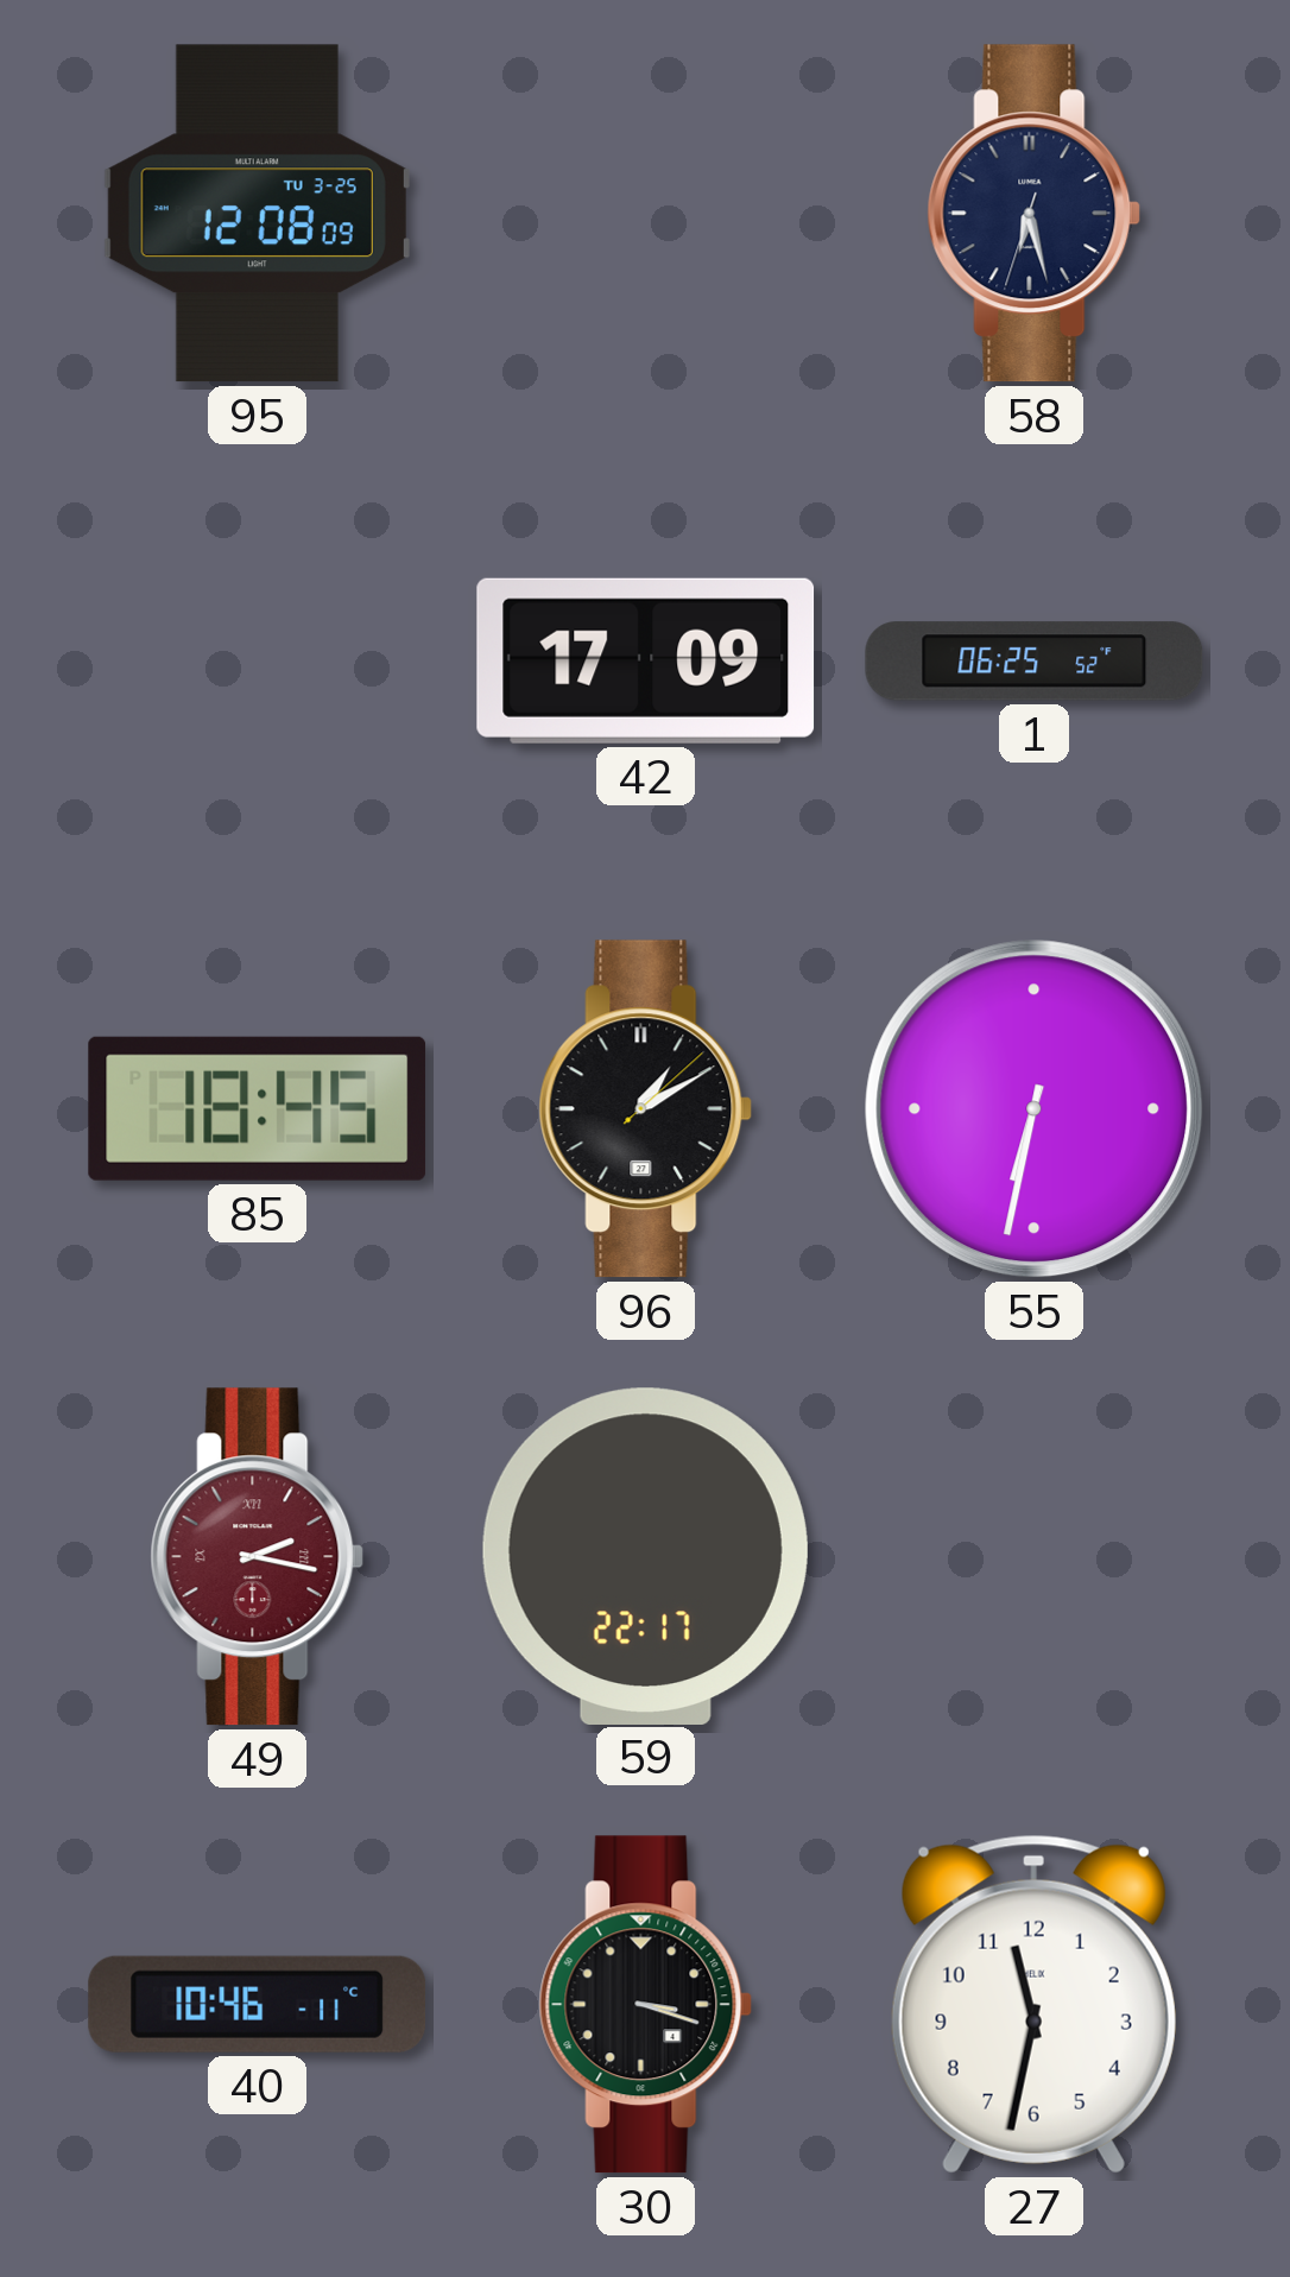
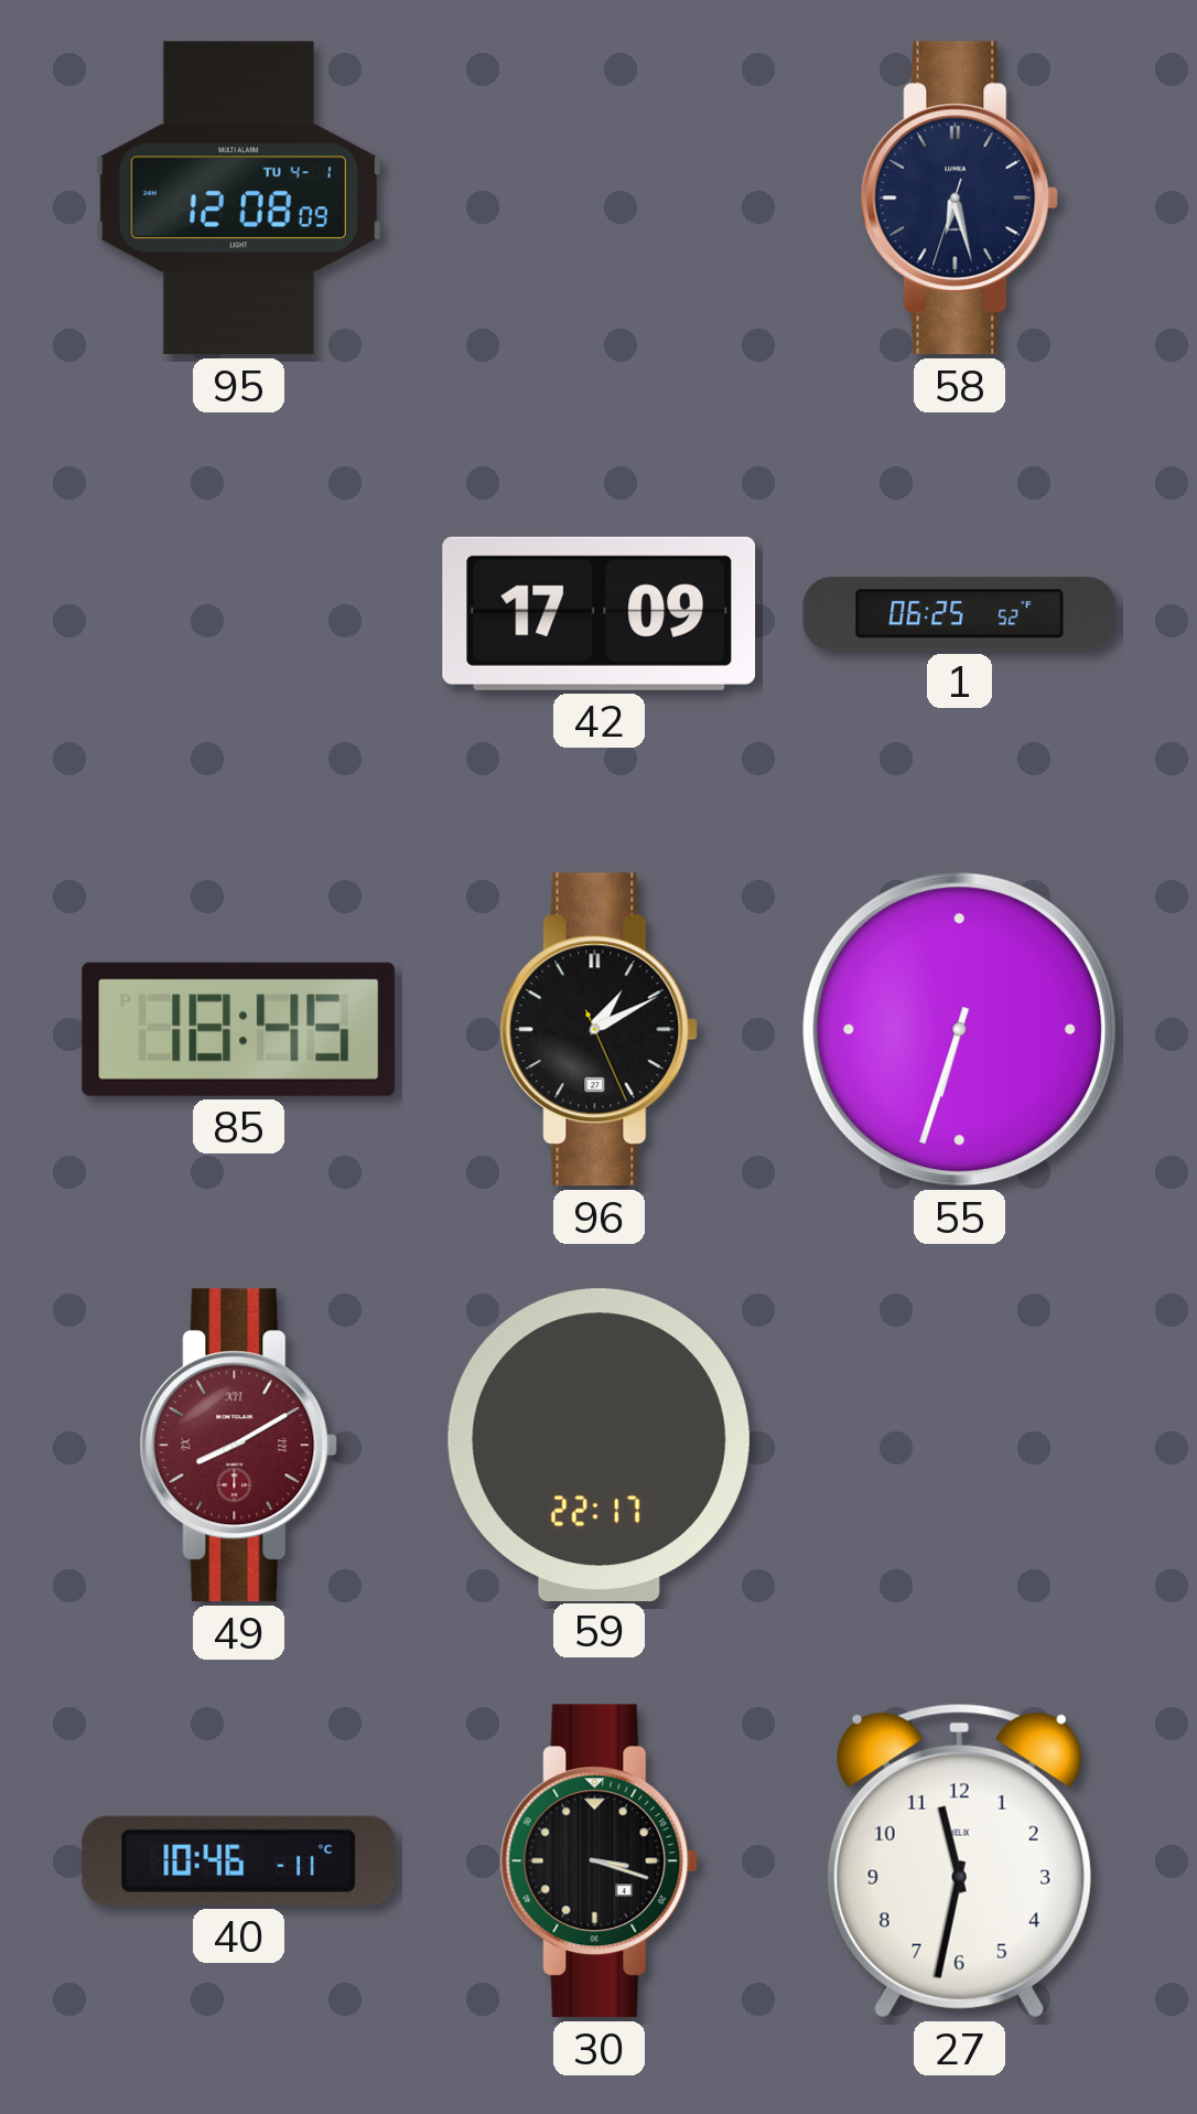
95 date: TU 3-25 -> TU 4-1
96: 1:10:08 -> 1:10:26
55: 6:32 -> 6:33
49: 2:17 -> 8:10
